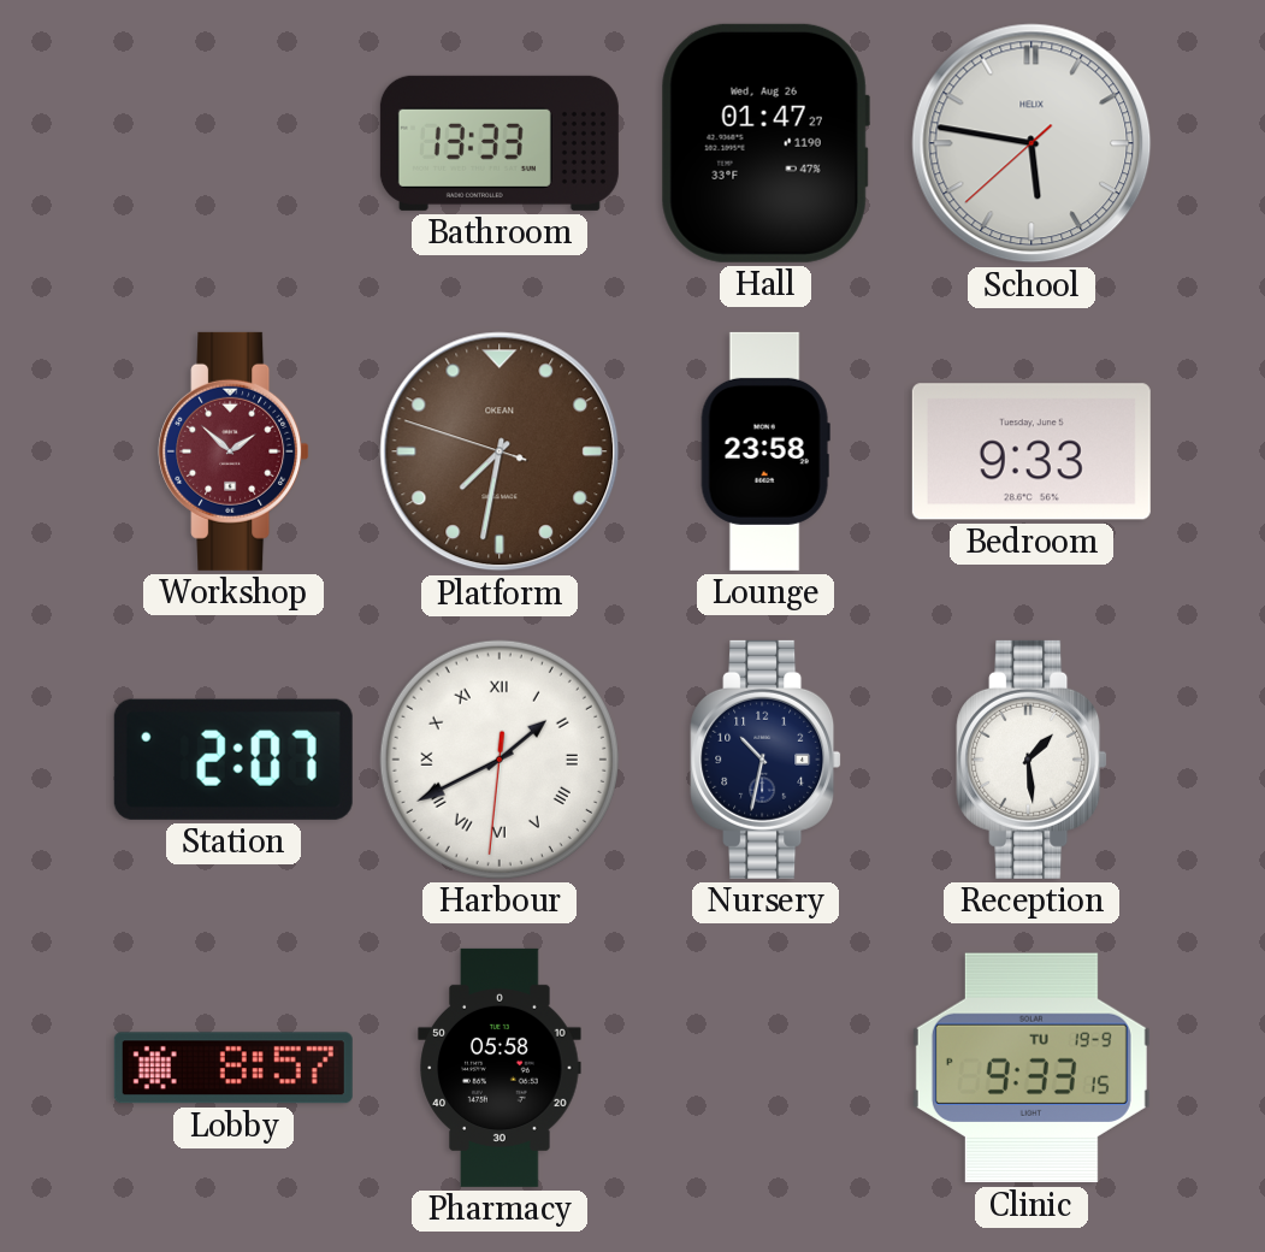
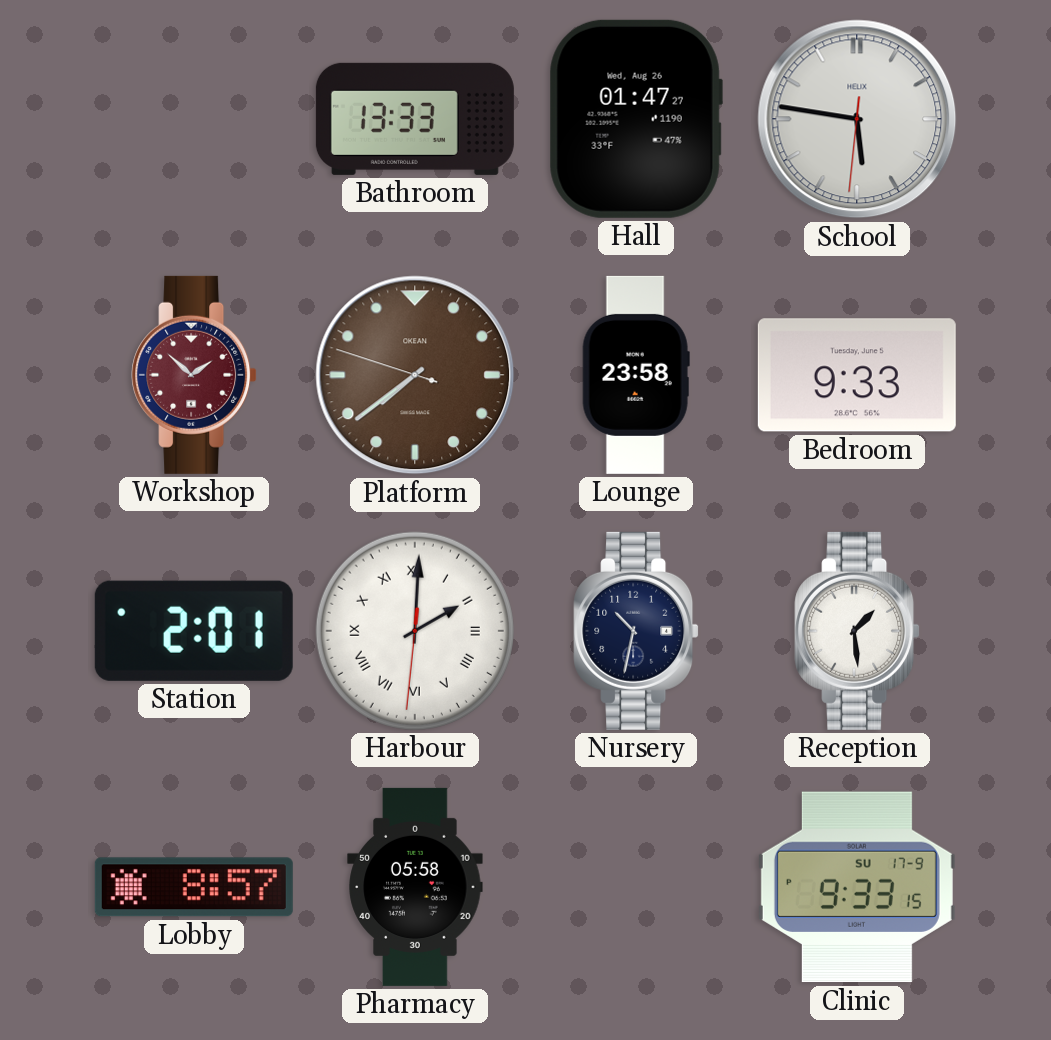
School: 5:46:38 -> 5:46:31
Platform: 7:31 -> 7:38
Station: 2:07 -> 2:01
Harbour: 1:40 -> 2:00
Clinic date: TU 19-9 -> SU 17-9
